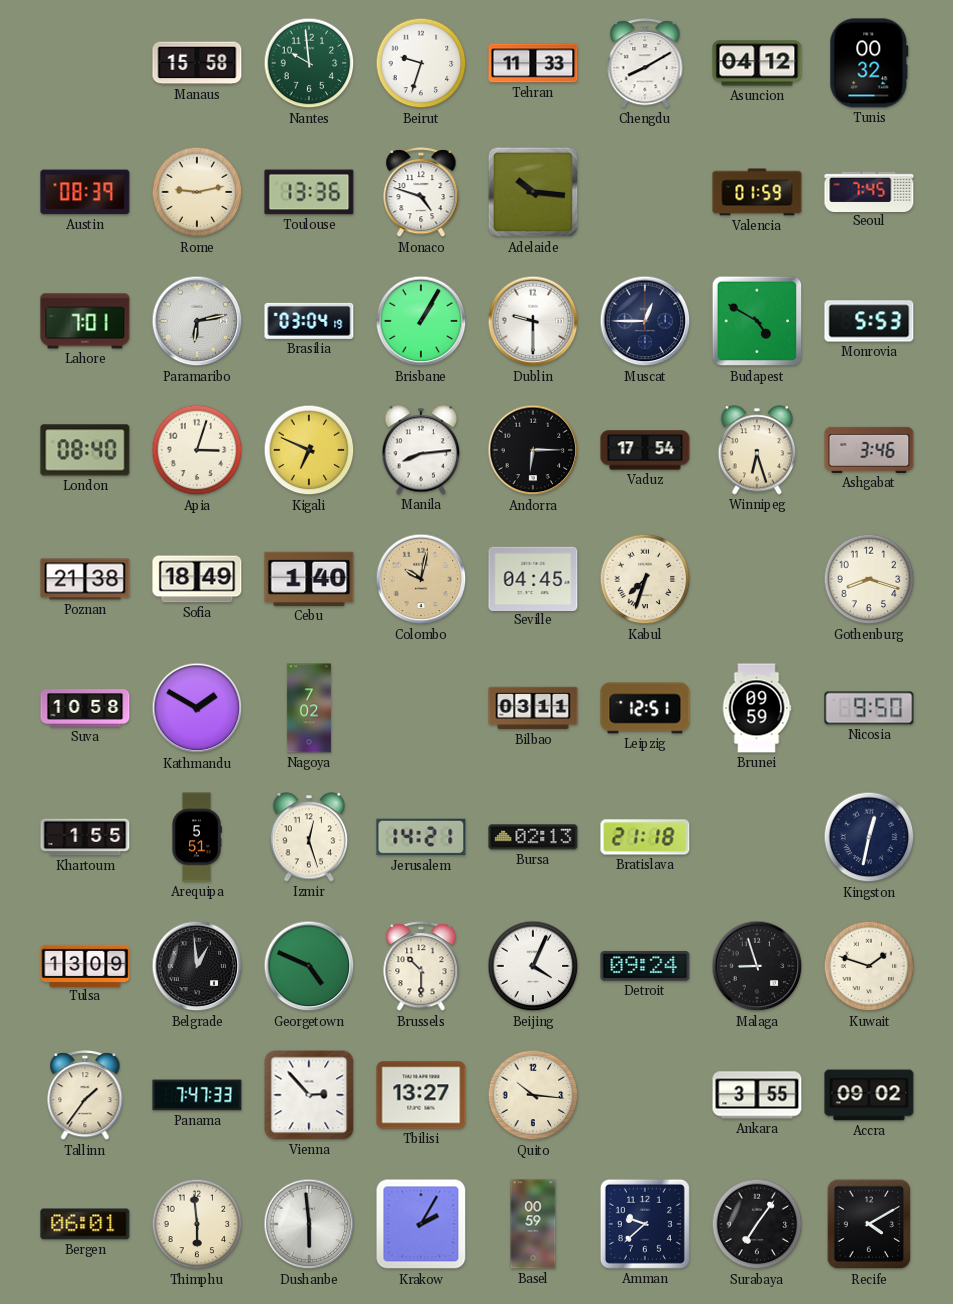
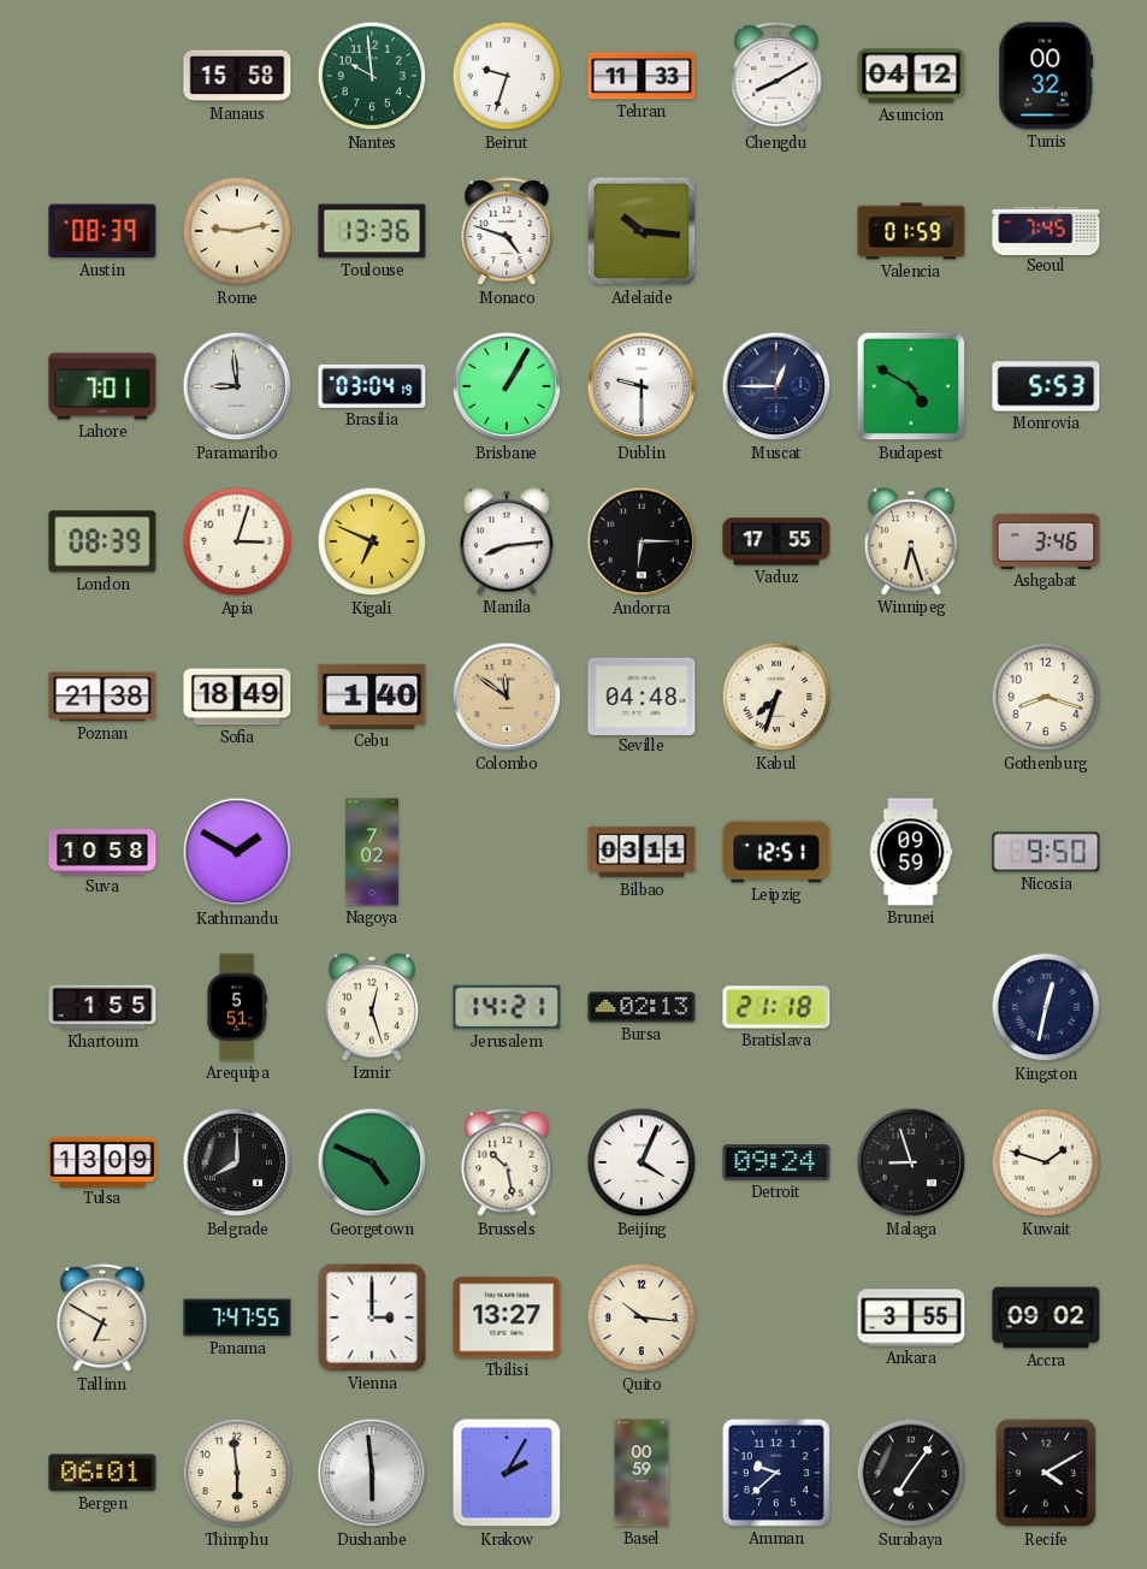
Paramaribo: 6:13 -> 8:59
London: 08:40 -> 08:39
Vaduz: 17:54 -> 17:55
Colombo: 10:02 -> 11:51
Seville: 04:45 -> 04:48
Belgrade: 12:59 -> 8:00
Brussels: 10:30 -> 10:28
Tallinn: 1:36 -> 6:50
Panama: 7:47:33 -> 7:47:55
Vienna: 2:53 -> 3:00
